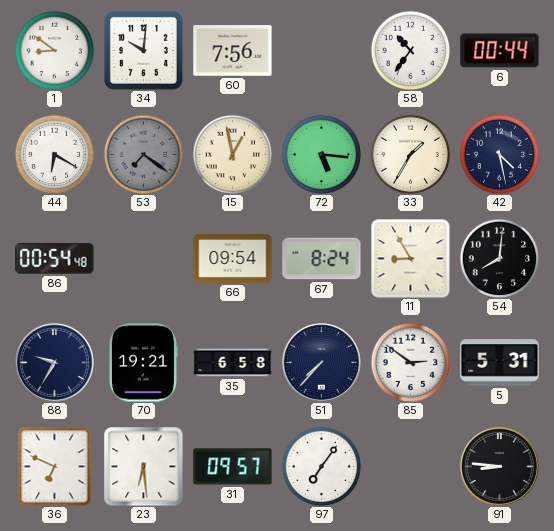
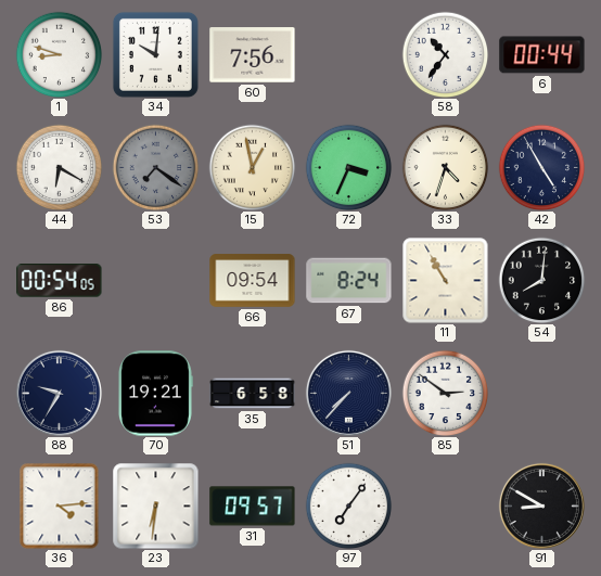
1: 8:51 -> 8:48
72: 5:16 -> 3:34
33: 1:35 -> 4:33
42: 4:28 -> 4:55
86: 00:54:48 -> 00:54:05
11: 8:55 -> 10:55
5: 5:31 -> none
36: 6:49 -> 4:14
23: 6:29 -> 6:31
91: 8:46 -> 8:50
